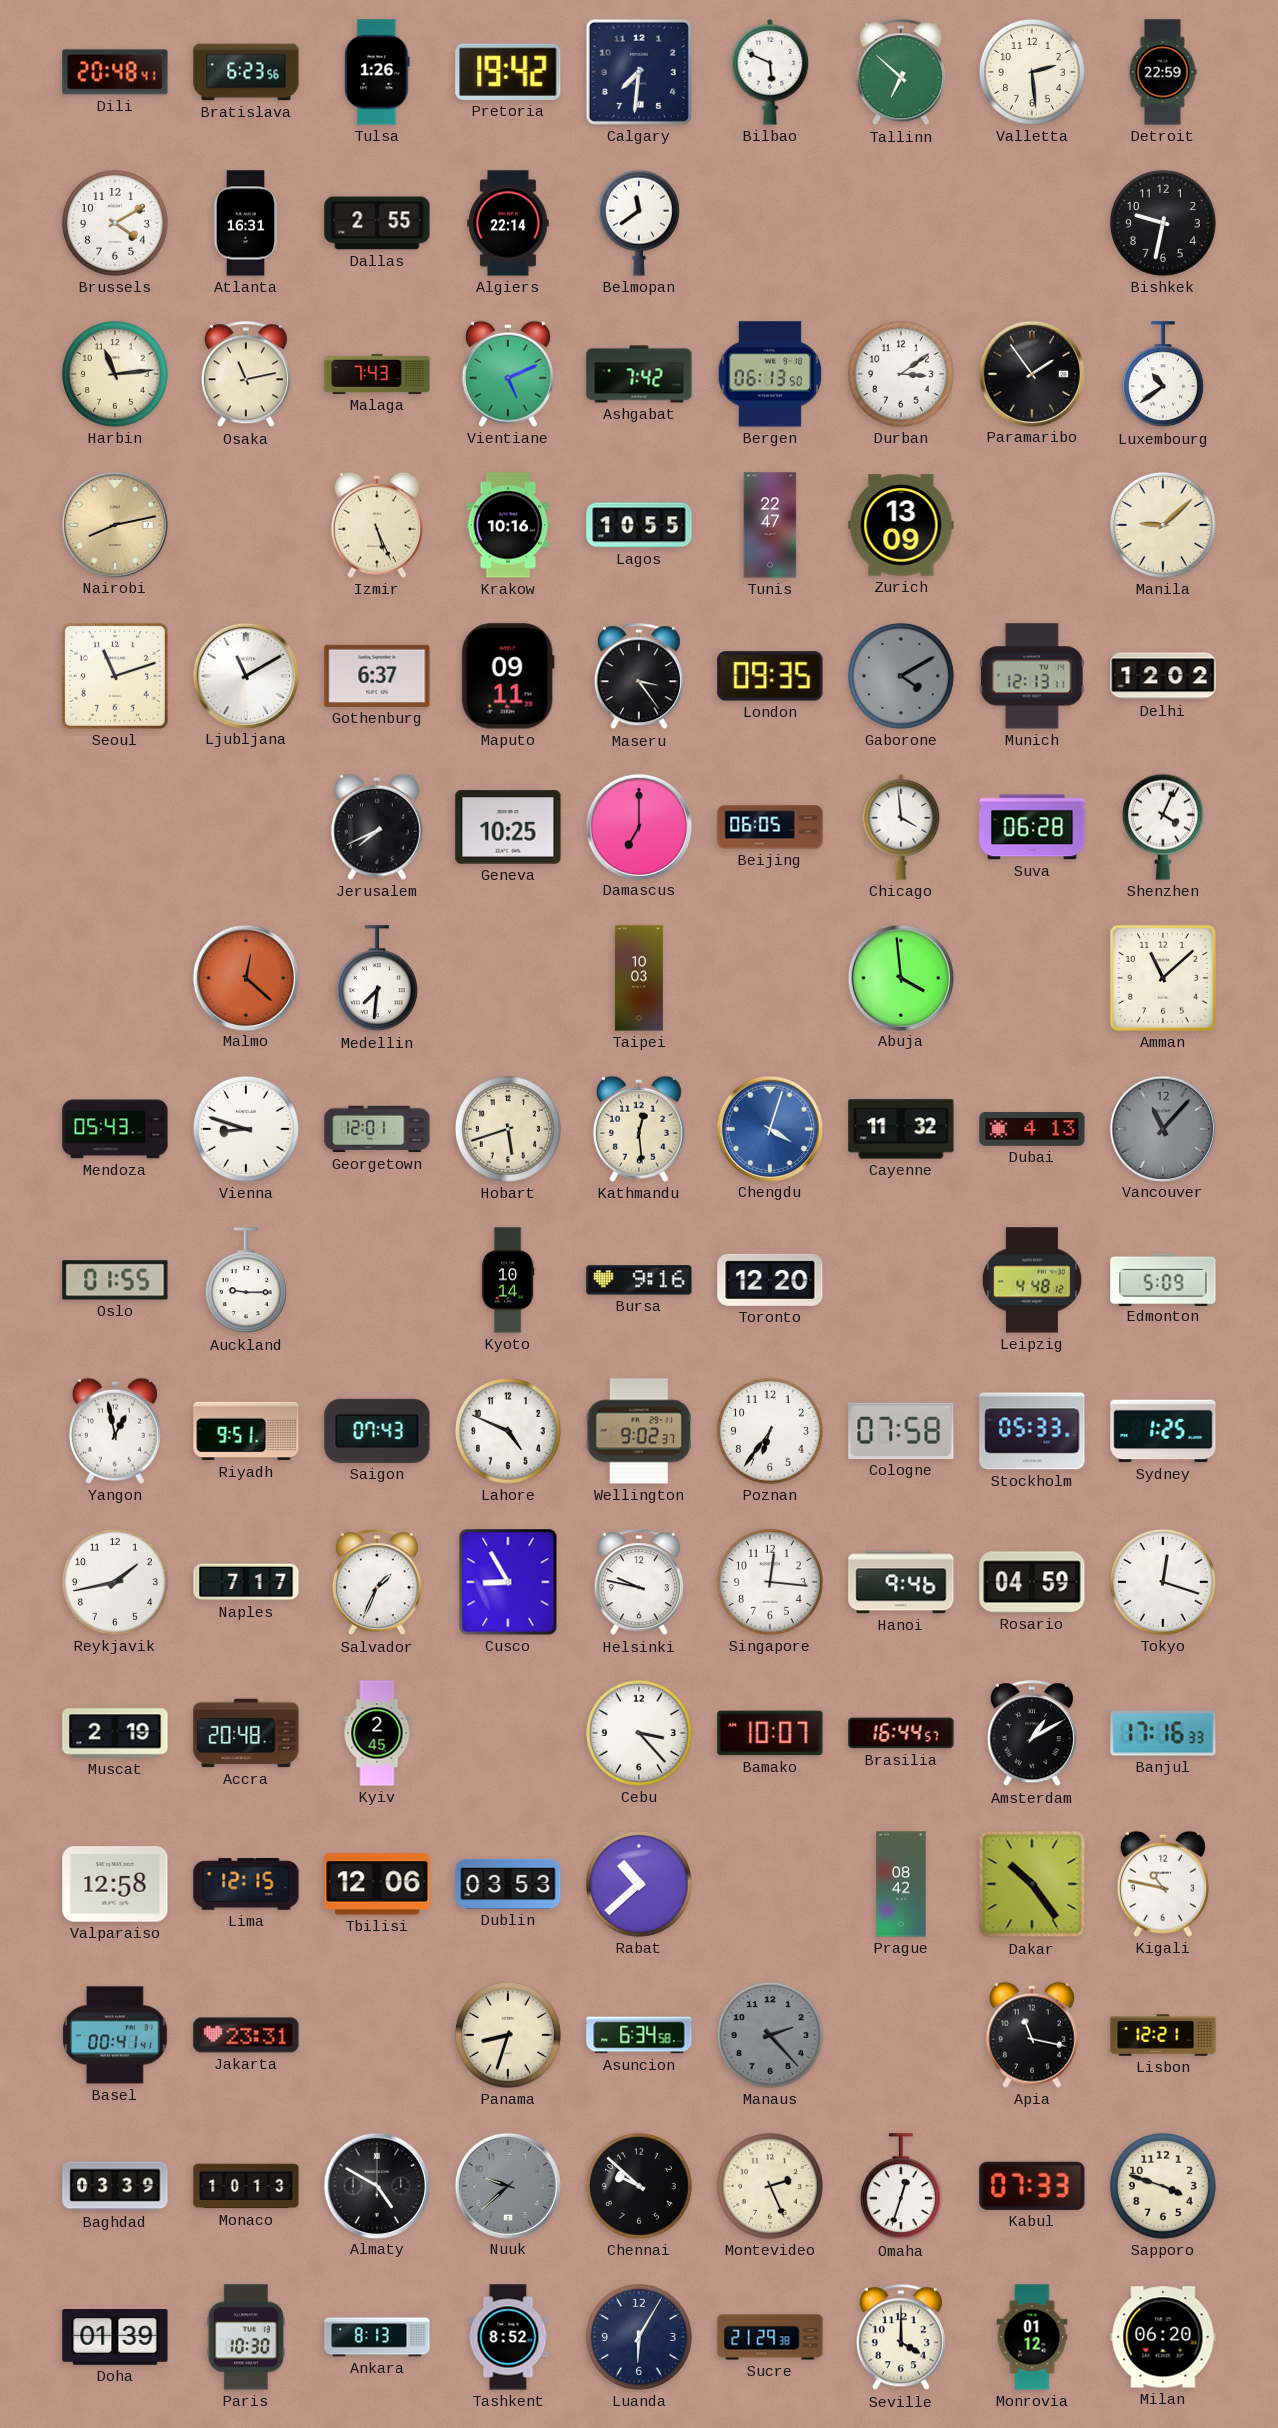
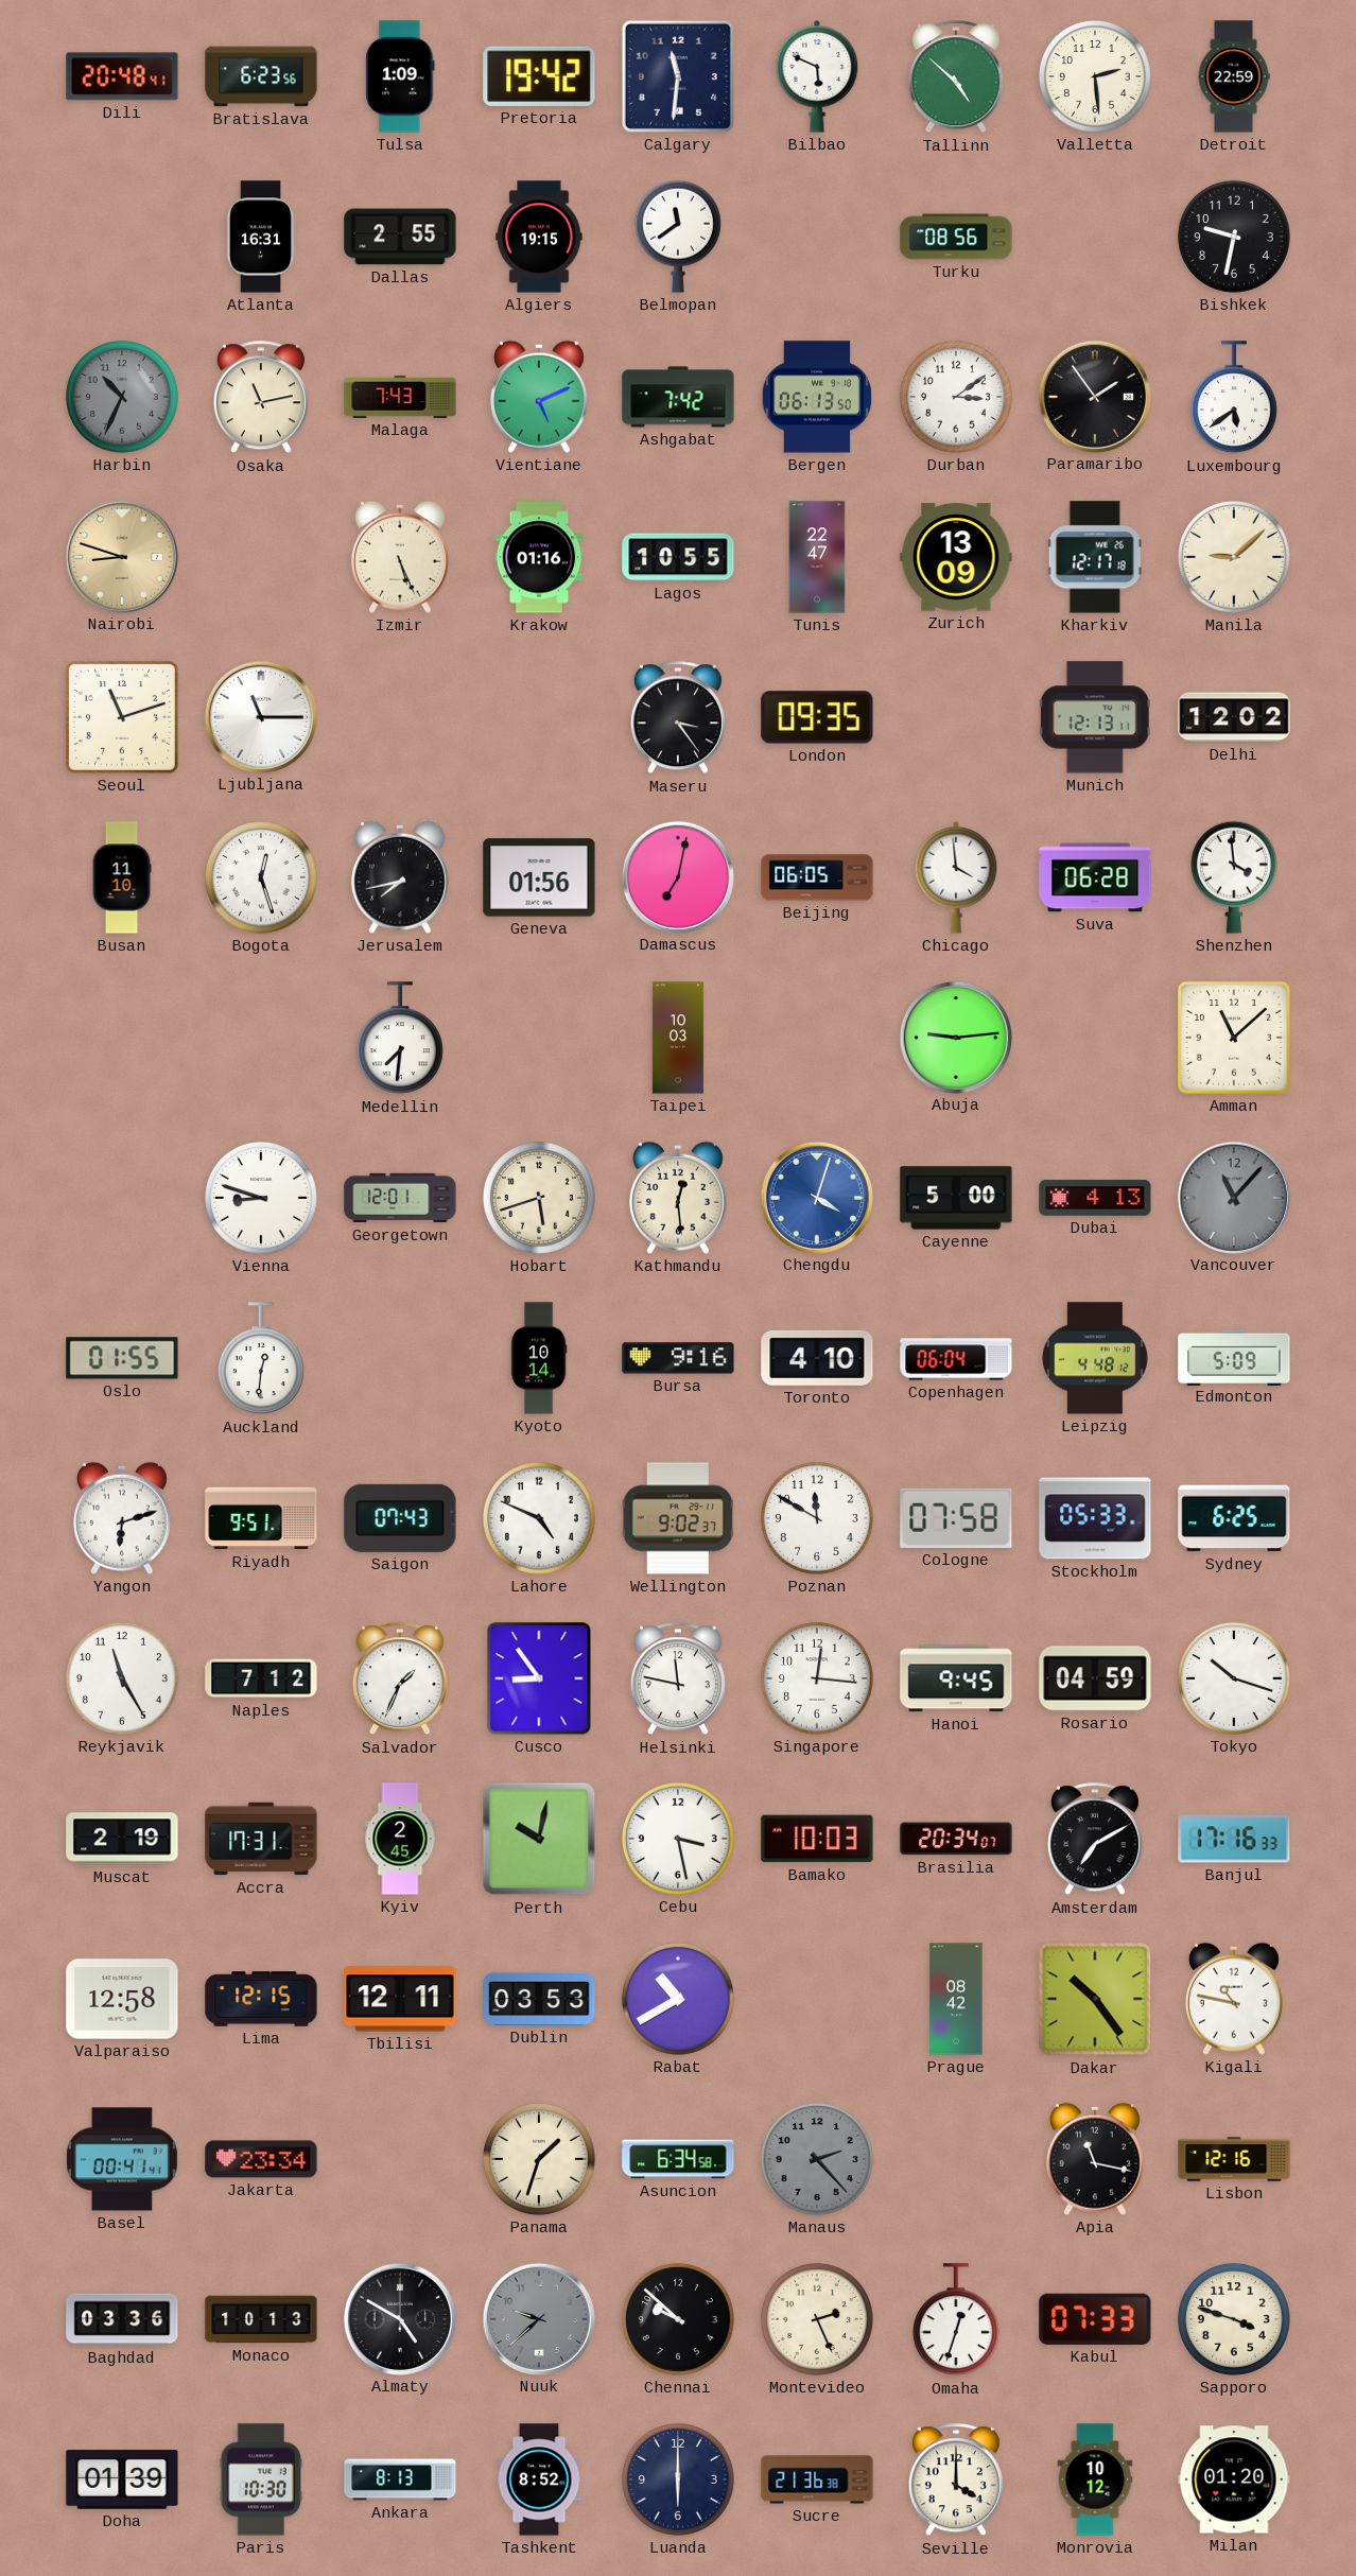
Tulsa: 1:26 -> 1:09
Calgary: 7:31 -> 11:31
Tallinn: 6:52 -> 4:52
Brussels: 4:10 -> none
Algiers: 22:14 -> 19:15
Turku: none -> 08:56
Harbin: 11:14 -> 10:34
Harbin dial: cream -> grey
Luxembourg: 10:39 -> 5:39
Nairobi: 8:13 -> 8:48
Krakow: 10:16 -> 01:16
Kharkiv: none -> 12:17
Ljubljana: 11:10 -> 11:15
Gothenburg: 6:37 -> none
Maputo: 09:11 -> none
Gaborone: 4:10 -> none
Busan: none -> 11:10
Bogota: none -> 12:27
Jerusalem: 7:41 -> 7:43
Geneva: 10:25 -> 01:56
Damascus: 7:00 -> 7:02
Shenzhen: 4:04 -> 3:59
Malmo: 12:22 -> none
Abuja: 3:59 -> 9:14
Mendoza: 05:43 -> none
Cayenne: 11:32 -> 5:00
Auckland: 9:15 -> 12:31
Toronto: 12:20 -> 4:10
Copenhagen: none -> 06:04
Yangon: 12:58 -> 6:12
Poznan: 6:36 -> 11:50
Sydney: 1:25 -> 6:25
Reykjavik: 1:43 -> 11:25
Naples: 7:17 -> 7:12
Cusco: 8:55 -> 8:54
Helsinki: 9:47 -> 11:47
Hanoi: 9:46 -> 9:45
Tokyo: 12:18 -> 10:18
Accra: 20:48 -> 17:31
Perth: none -> 10:02
Cebu: 3:23 -> 3:28
Bamako: 10:07 -> 10:03
Brasilia: 16:44 -> 20:34
Amsterdam: 1:10 -> 7:10
Tbilisi: 12:06 -> 12:11
Rabat: 10:38 -> 10:40
Jakarta: 23:31 -> 23:34
Panama: 8:33 -> 1:33
Lisbon: 12:21 -> 12:16
Baghdad: 03:39 -> 03:36
Luanda: 6:05 -> 6:00
Sucre: 21:29 -> 21:36
Monrovia: 01:12 -> 10:12
Milan: 06:20 -> 01:20
